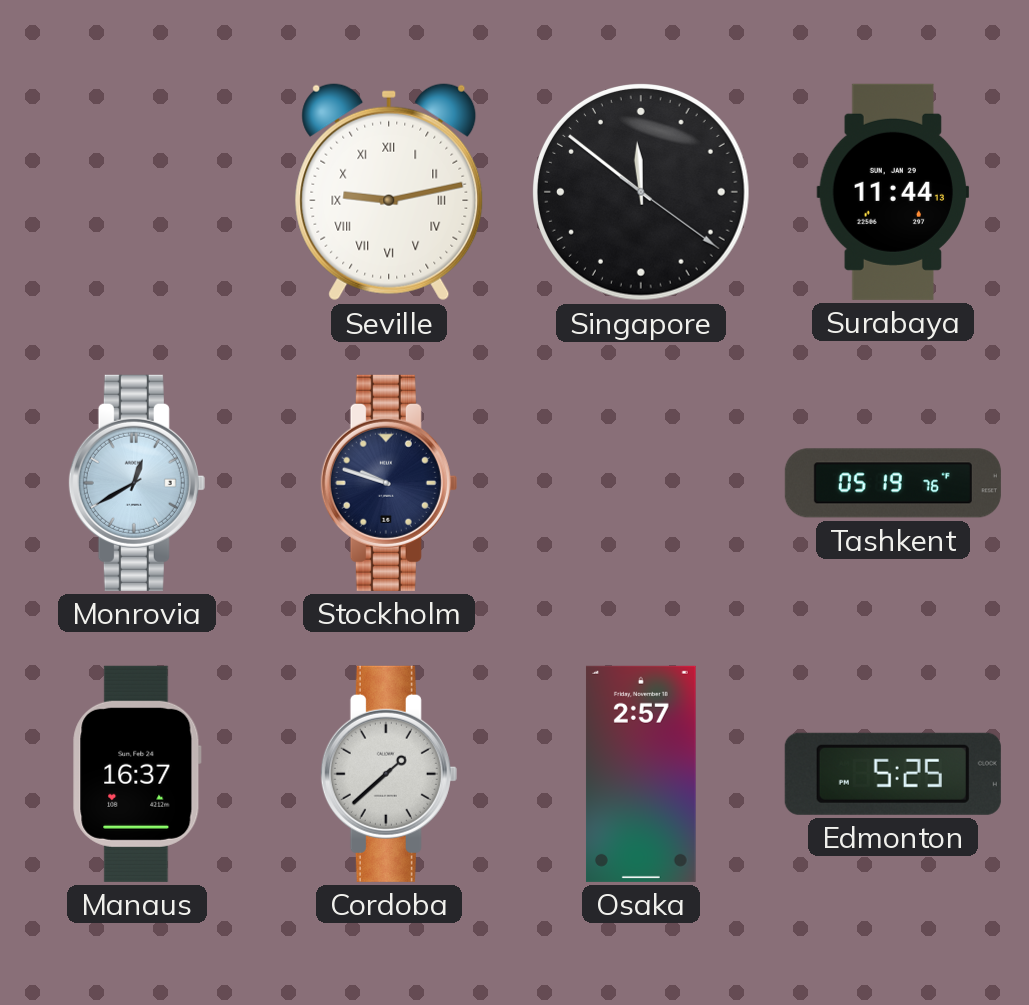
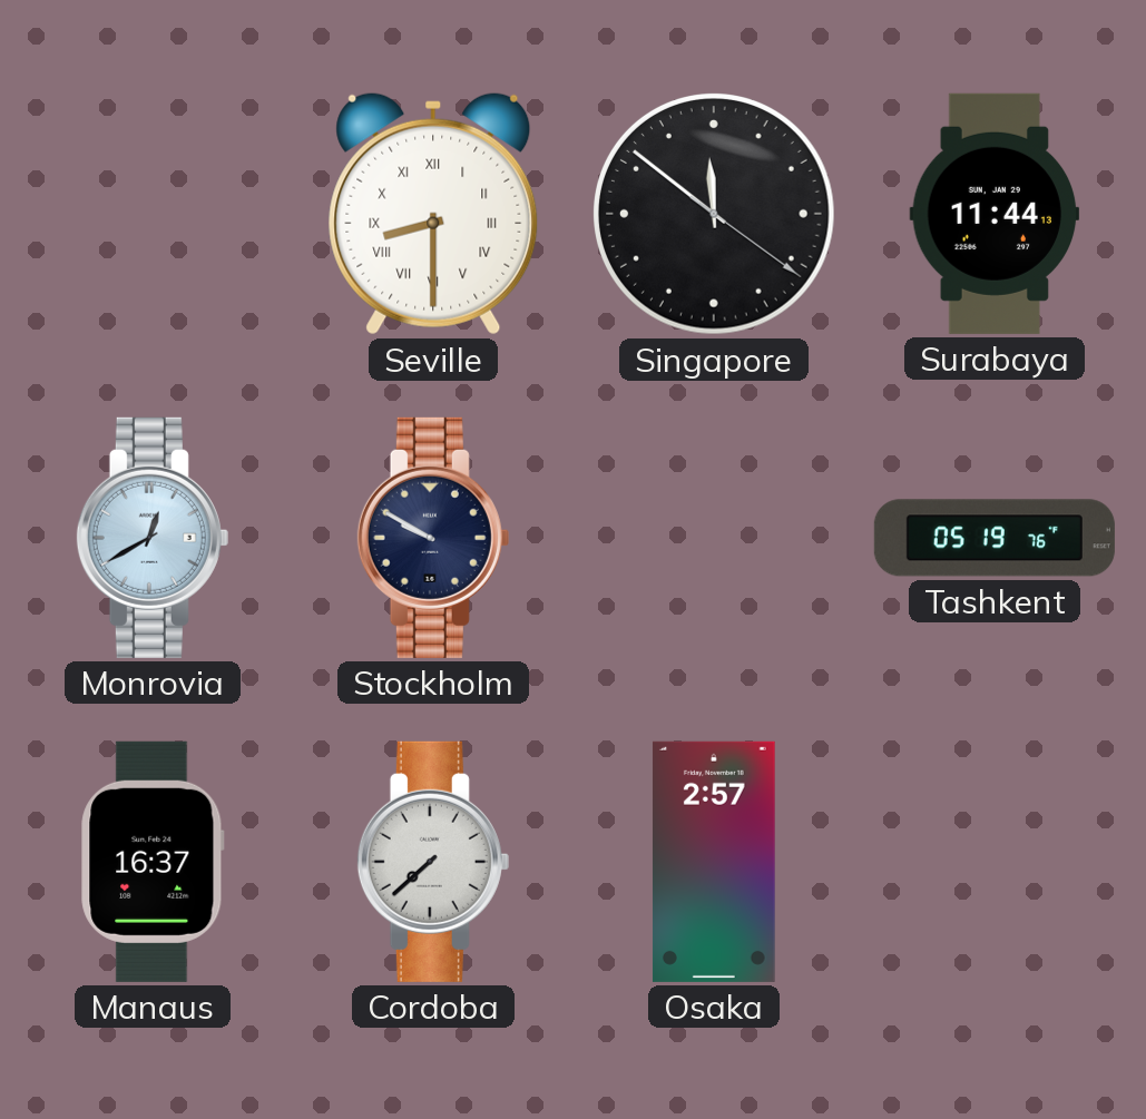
Seville: 9:13 -> 8:30
Stockholm: 9:48 -> 9:50
Cordoba: 1:38 -> 7:38
Edmonton: 5:25 -> none
